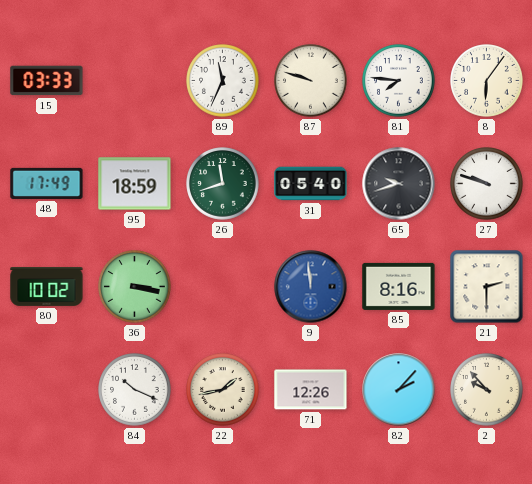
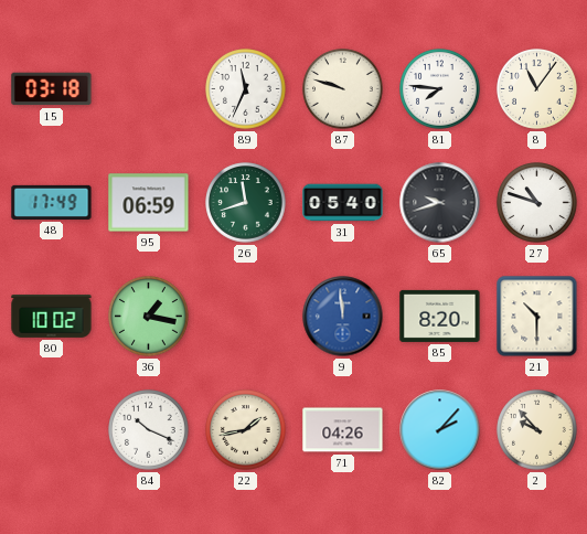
15: 03:33 -> 03:18
8: 6:06 -> 11:06
95: 18:59 -> 06:59
27: 9:48 -> 10:48
36: 3:17 -> 1:17
85: 8:16 -> 8:20
21: 2:30 -> 10:30
71: 12:26 -> 04:26
